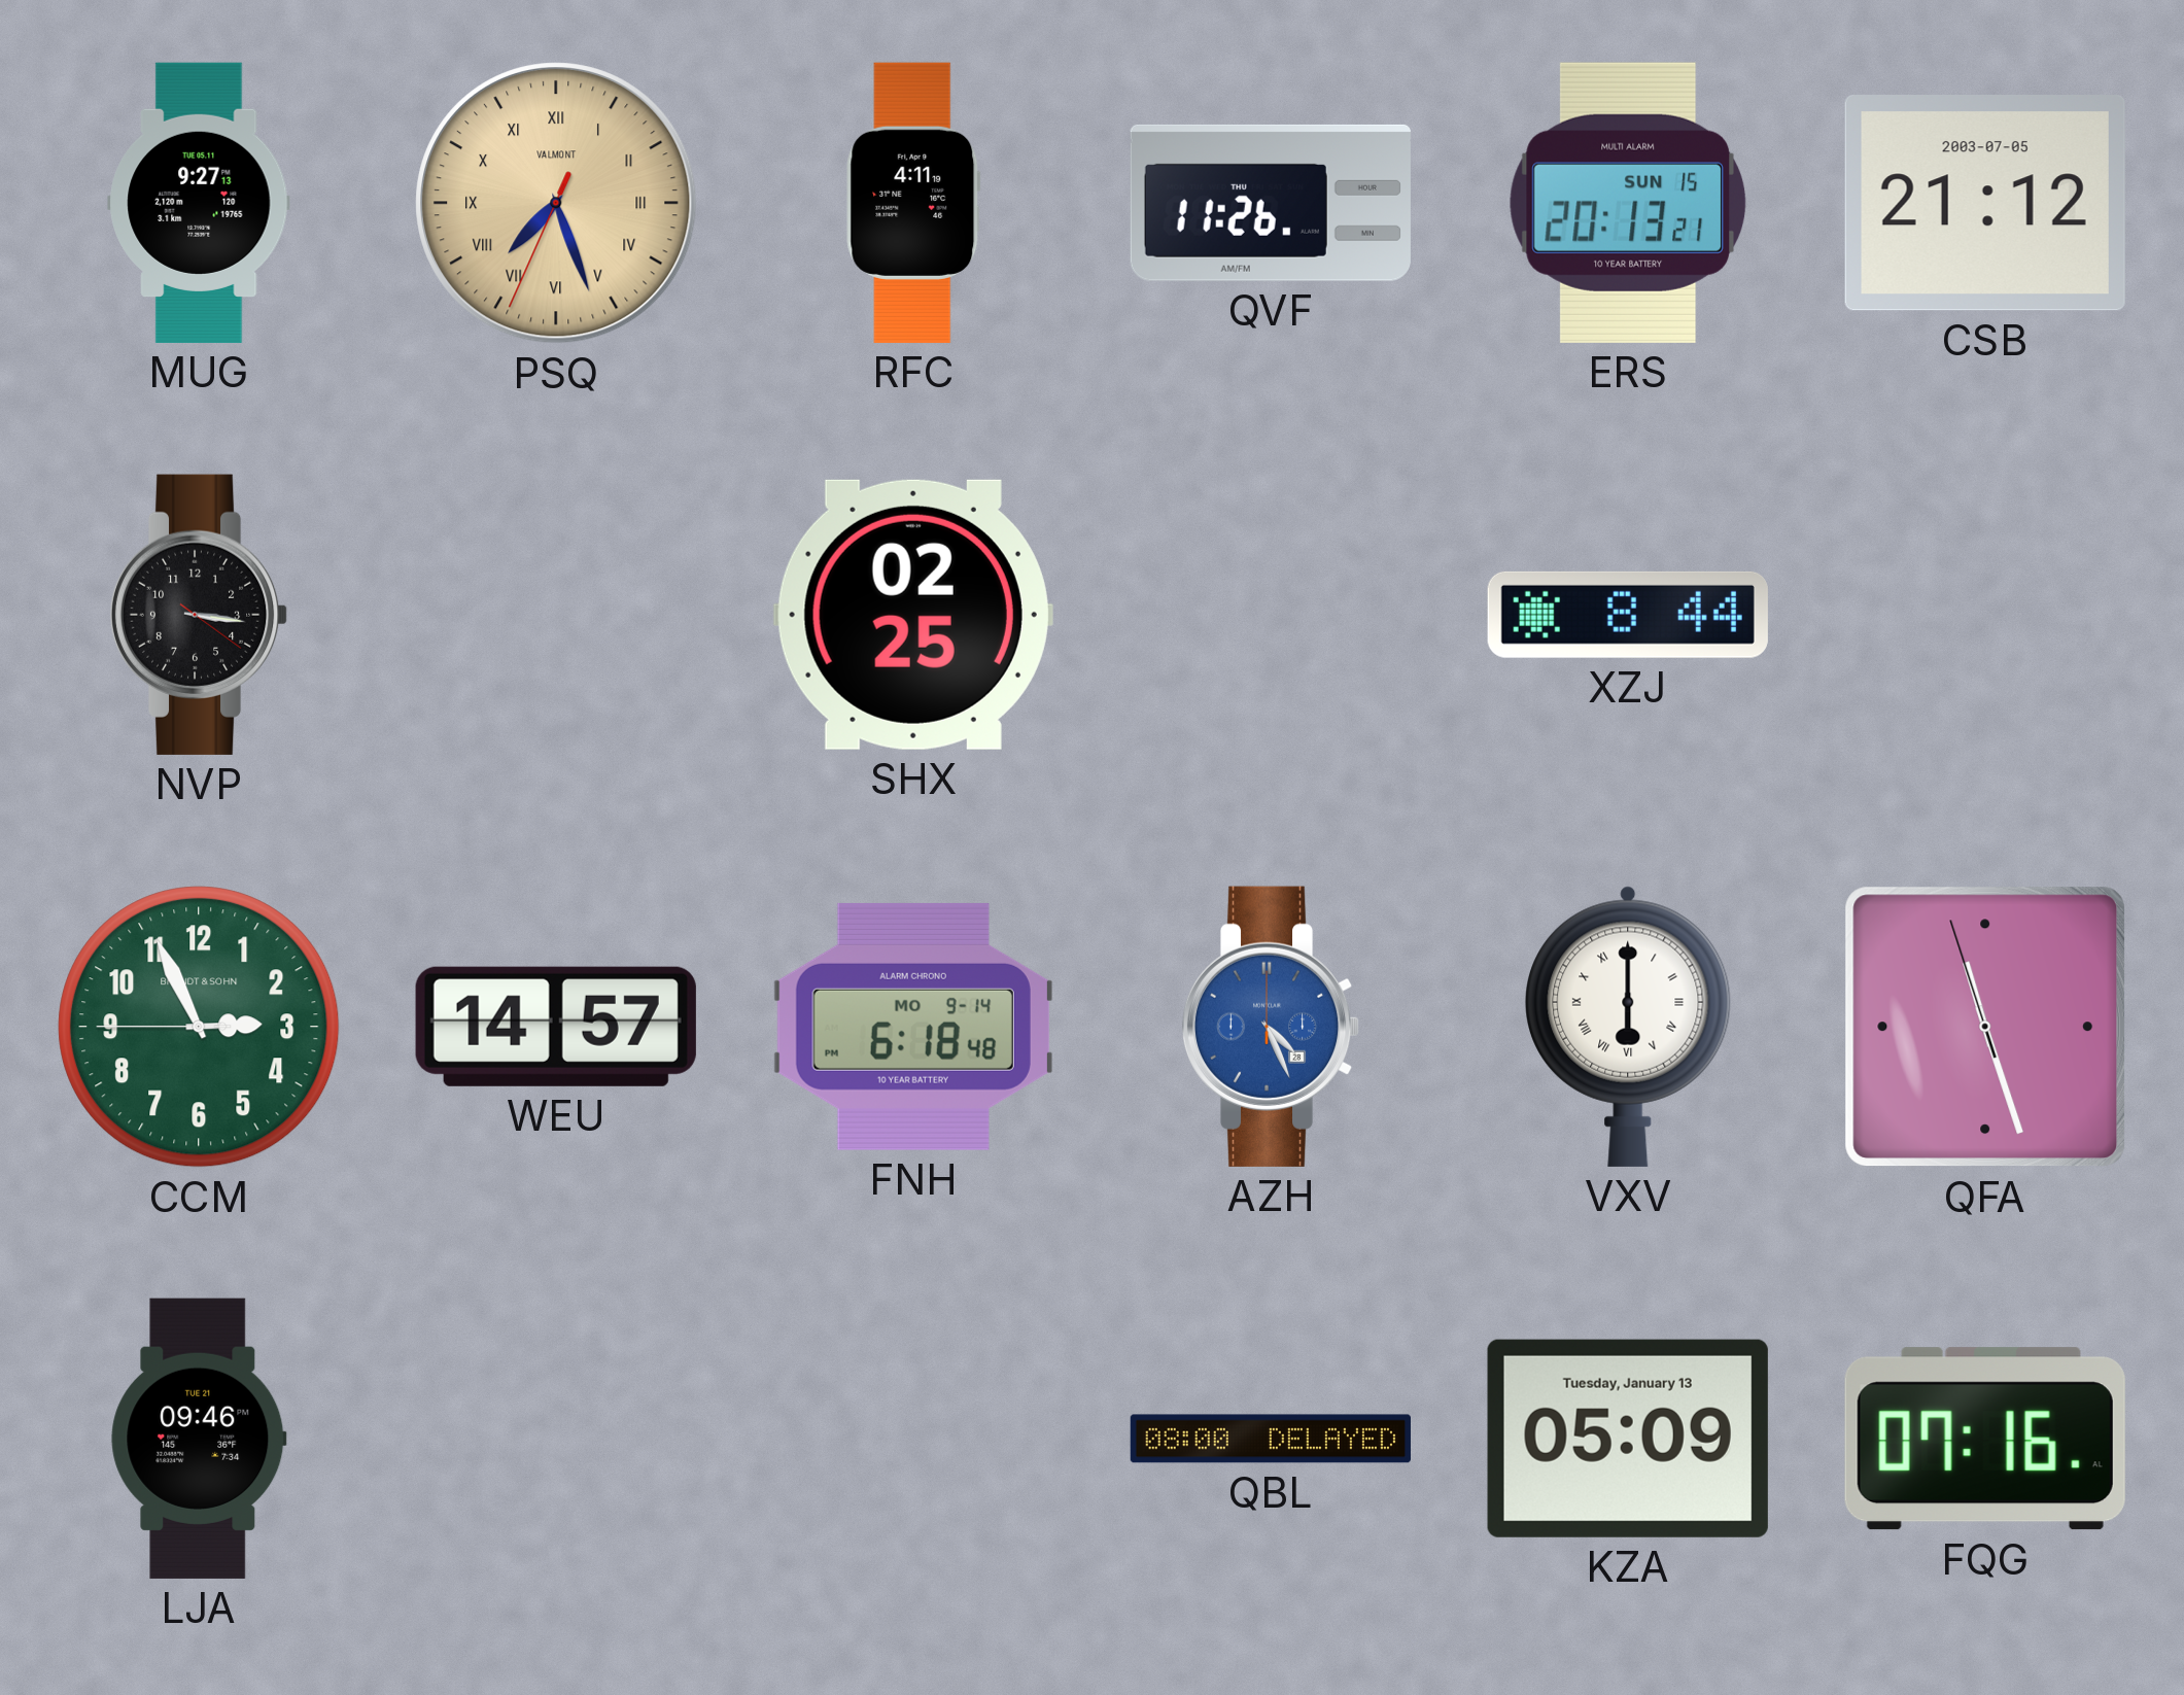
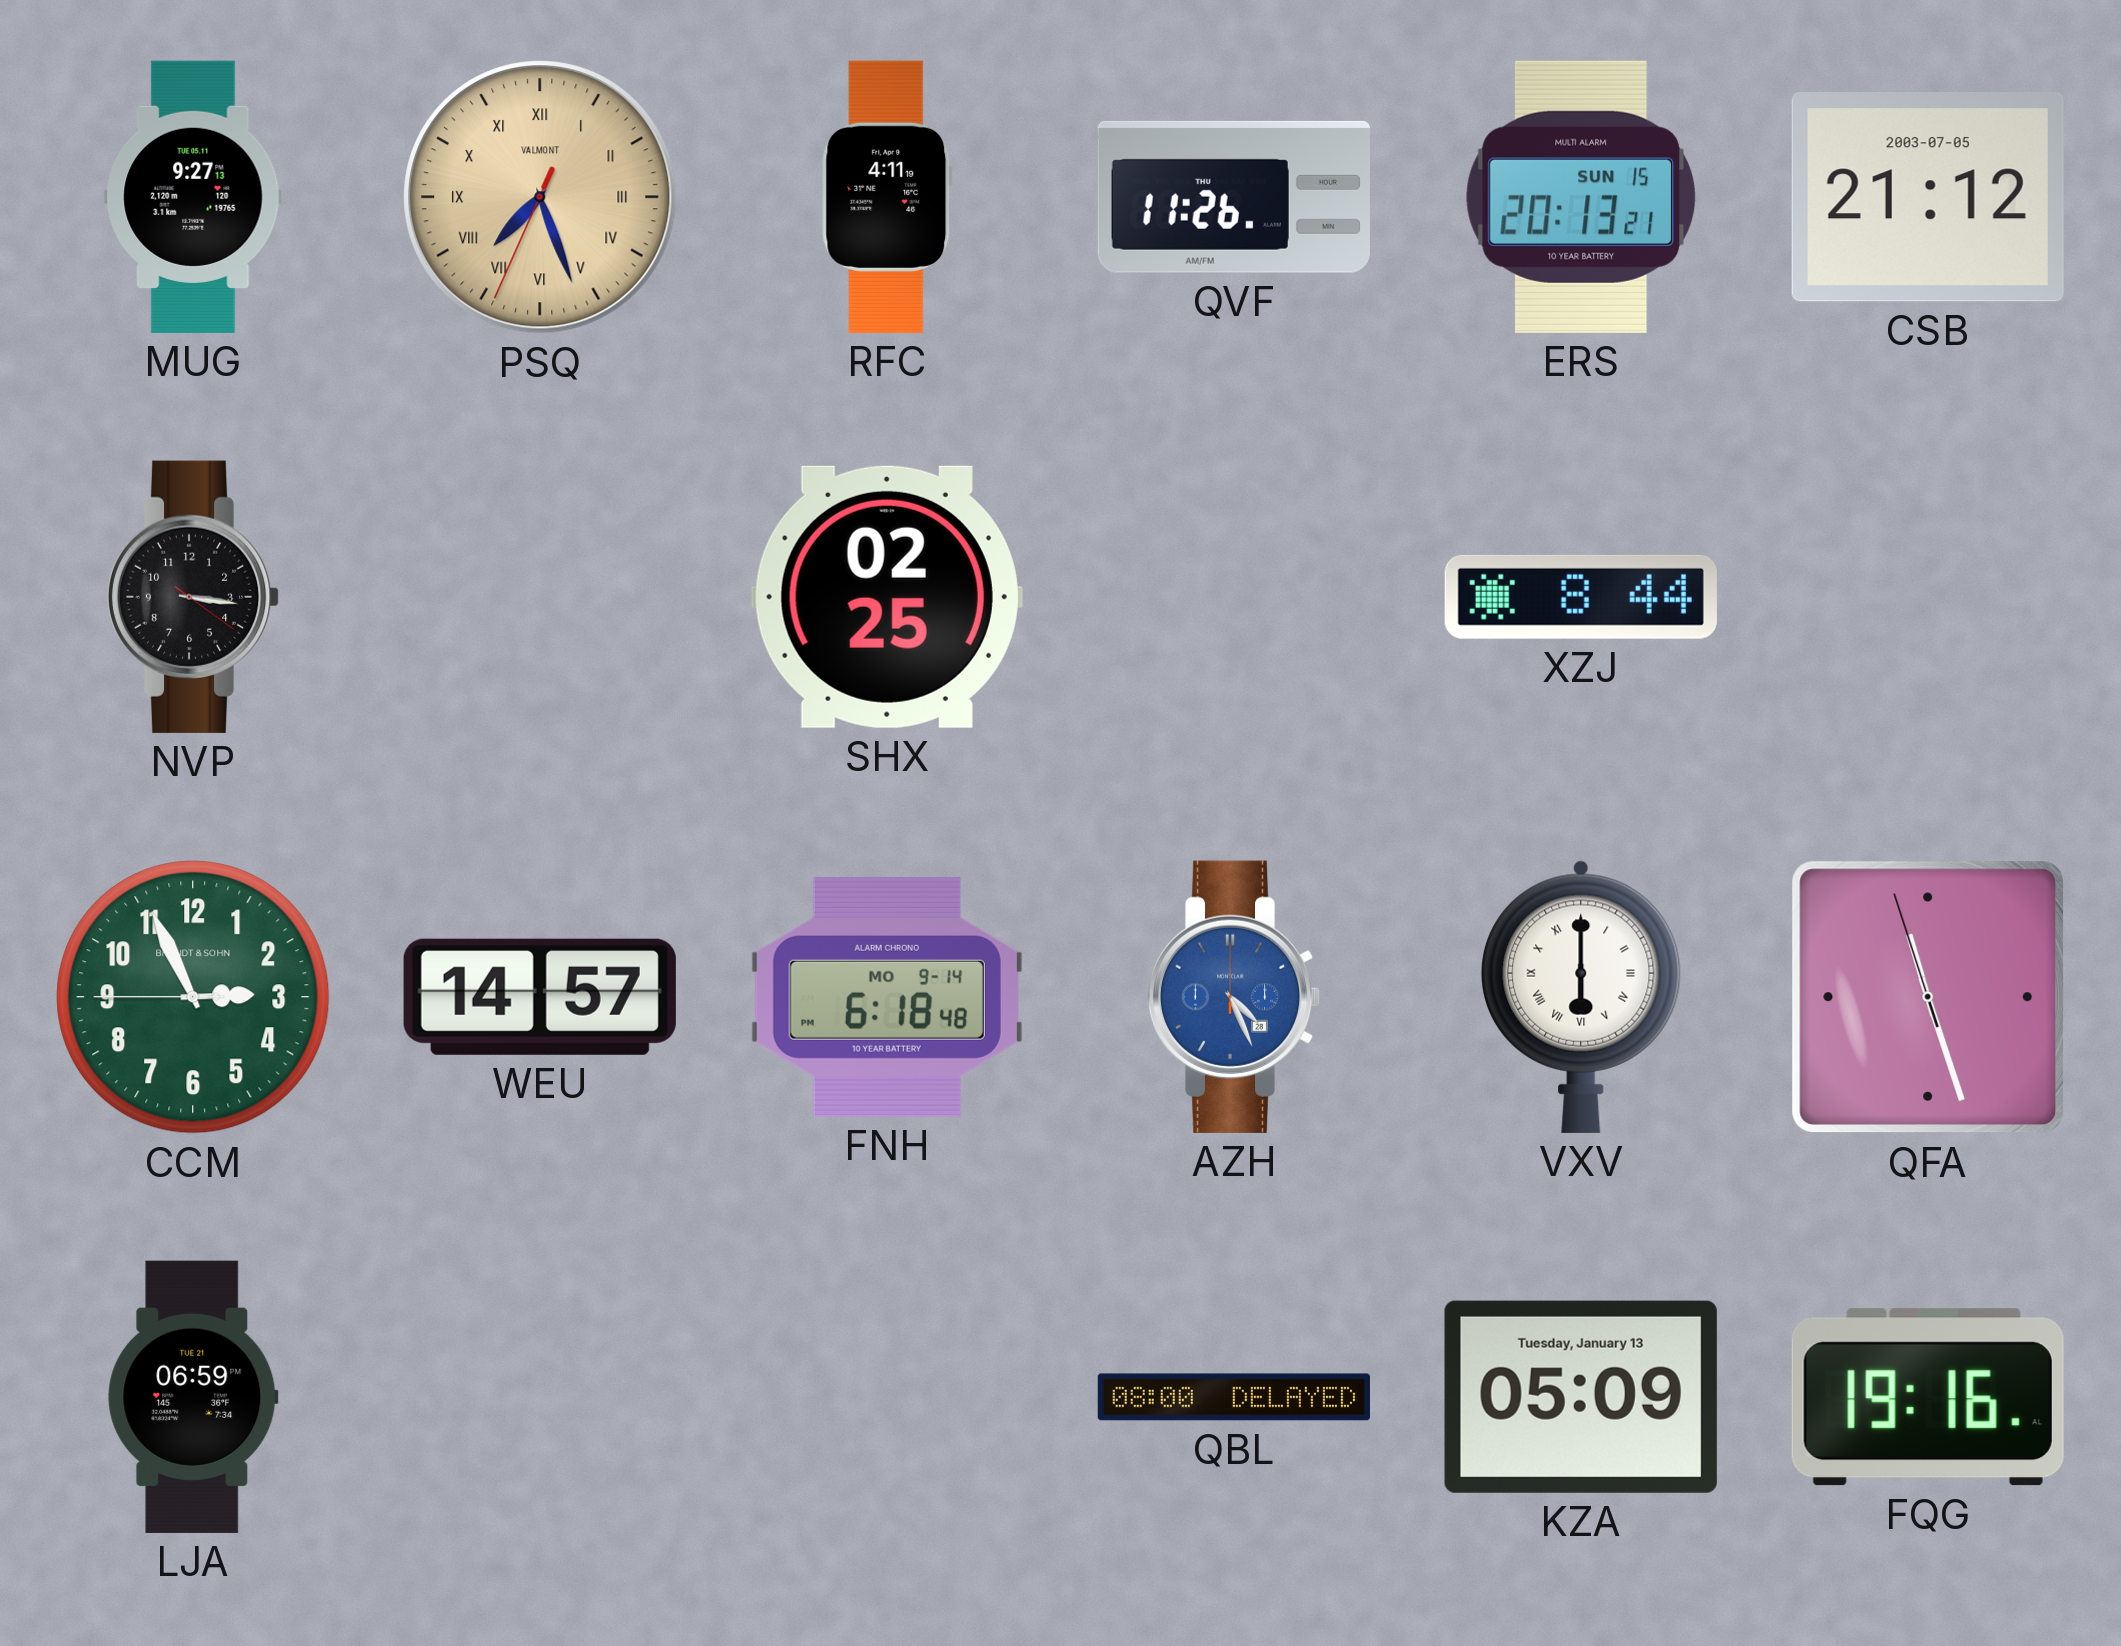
LJA: 09:46 -> 06:59
FQG: 07:16 -> 19:16
